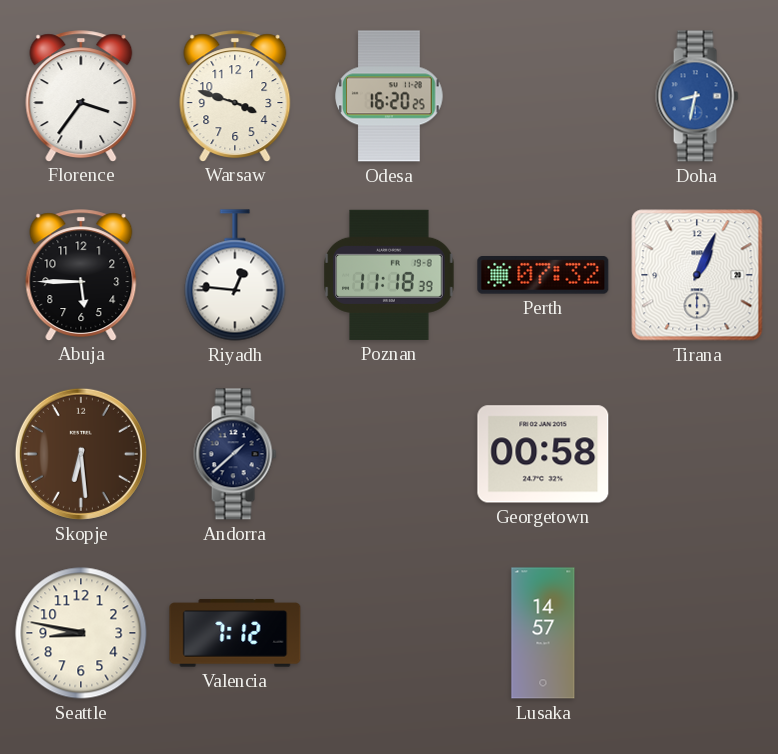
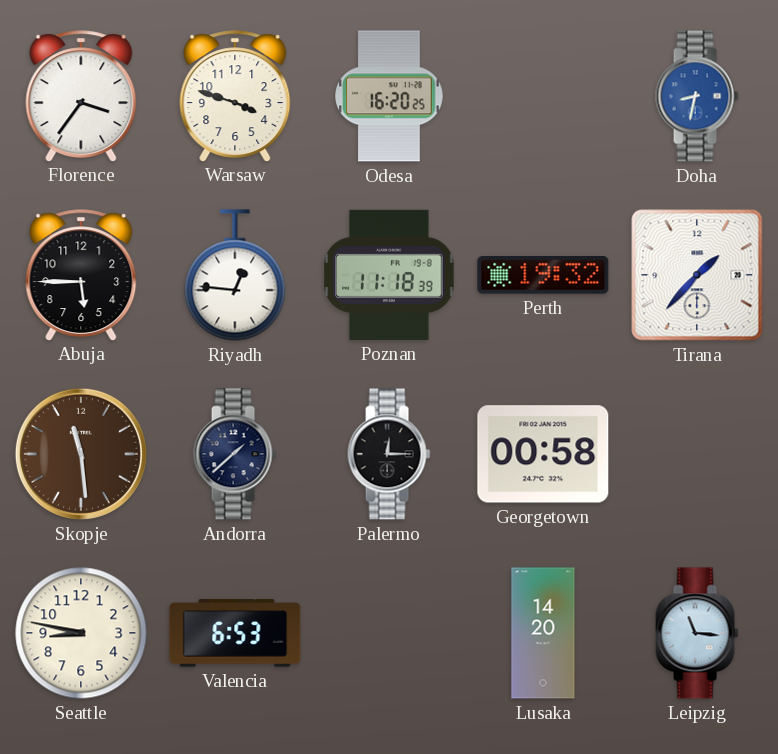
Perth: 07:32 -> 19:32
Tirana: 1:04 -> 1:37
Skopje: 6:29 -> 11:29
Palermo: none -> 12:15
Valencia: 7:12 -> 6:53
Lusaka: 14:57 -> 14:20
Leipzig: none -> 11:16
